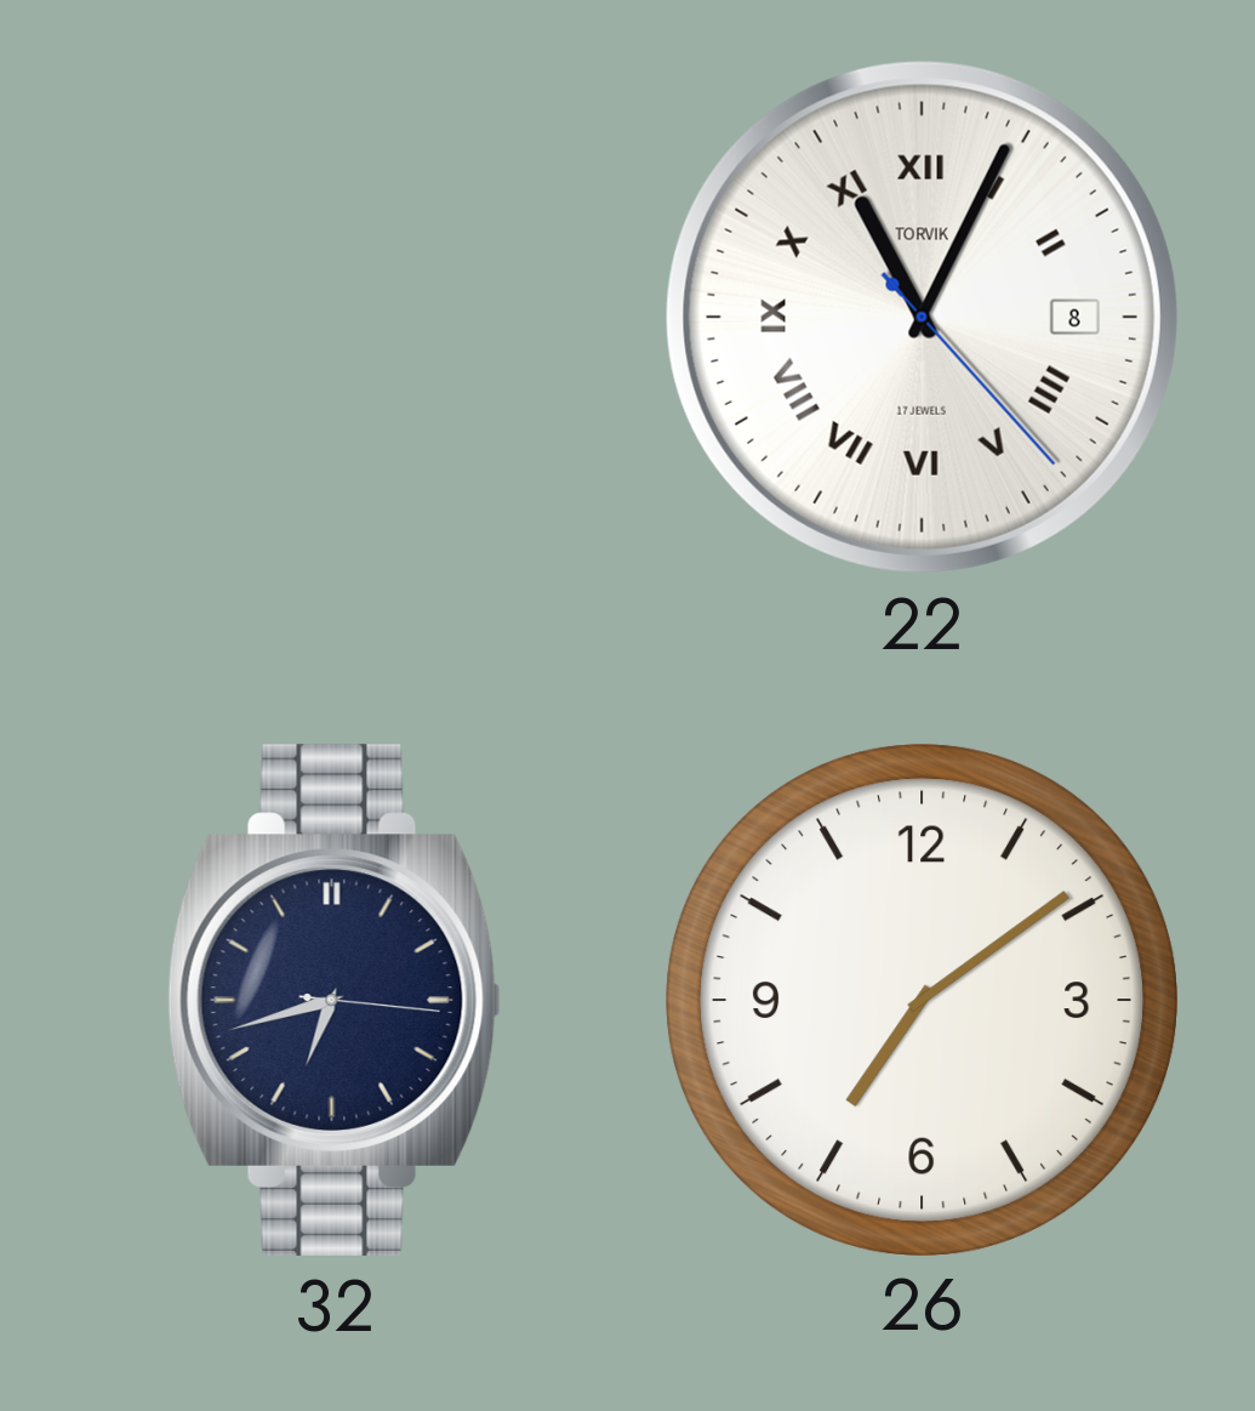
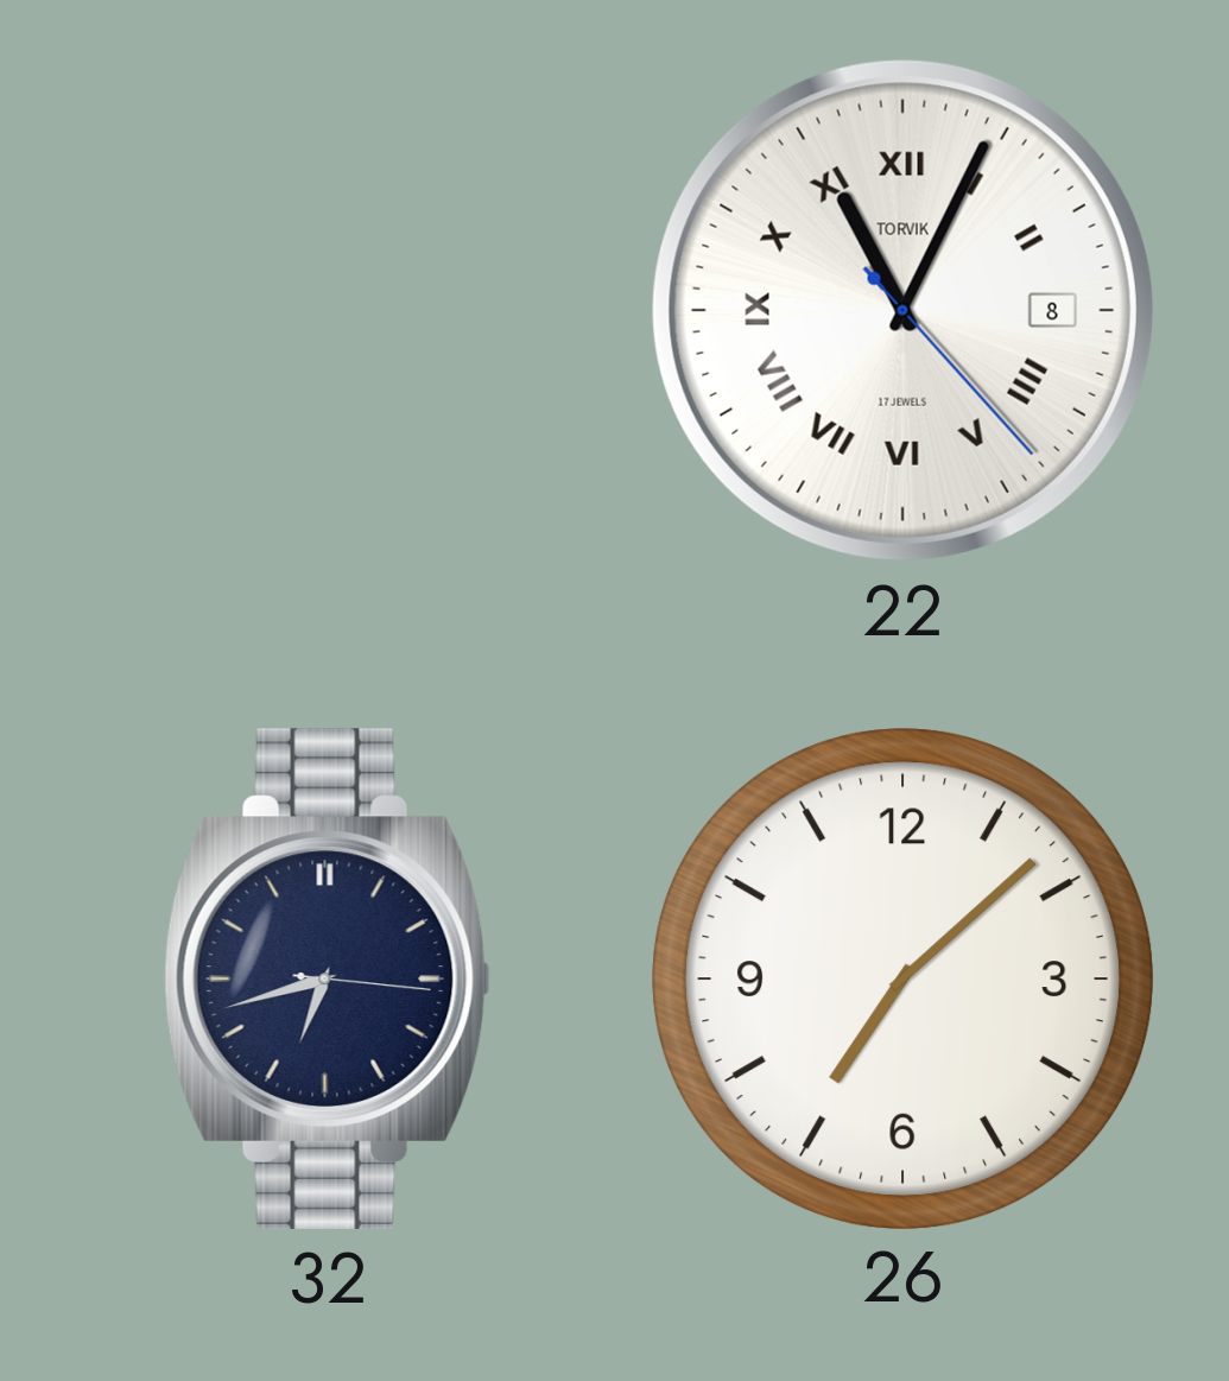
26: 7:09 -> 7:08
